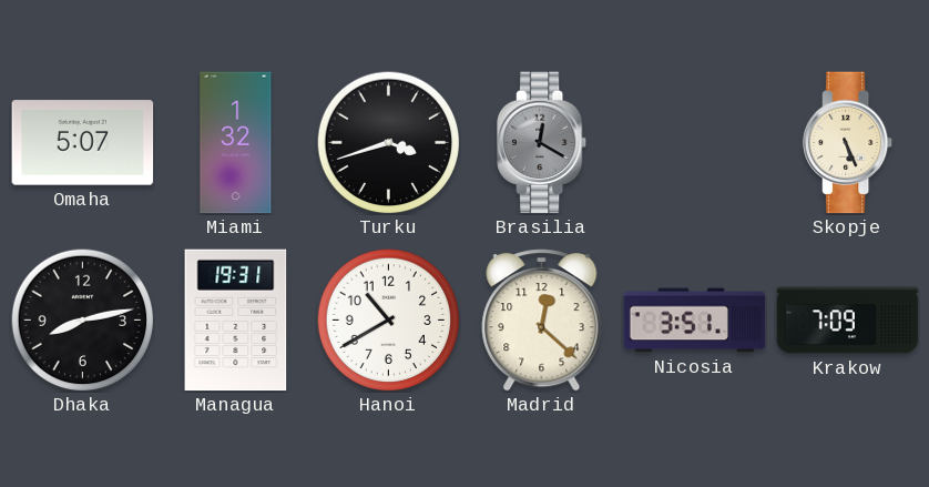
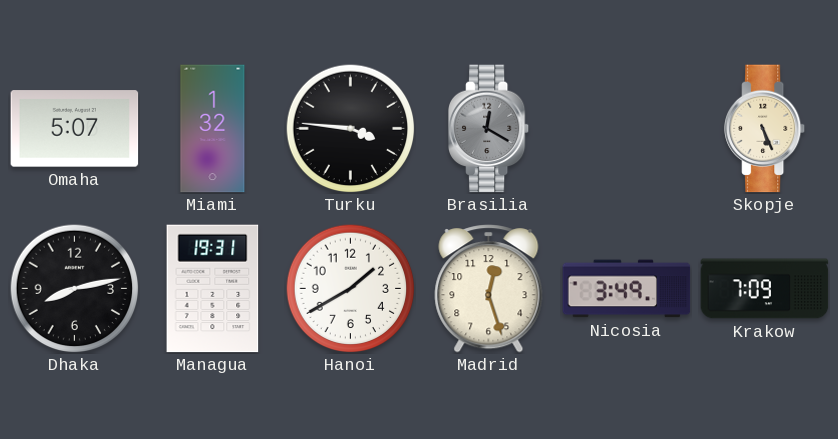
Turku: 3:42 -> 3:46
Hanoi: 10:40 -> 1:40
Madrid: 12:22 -> 12:27
Nicosia: 3:51 -> 3:49
